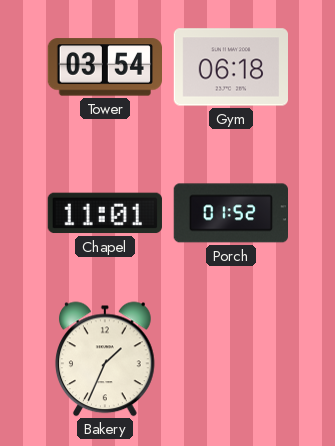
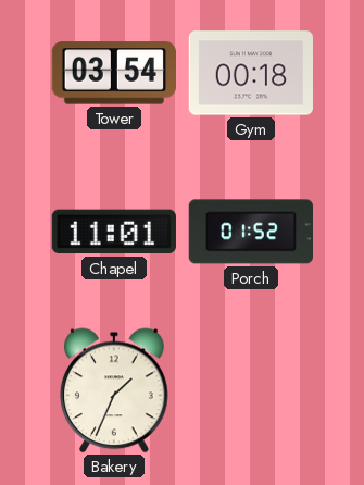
Gym: 06:18 -> 00:18
